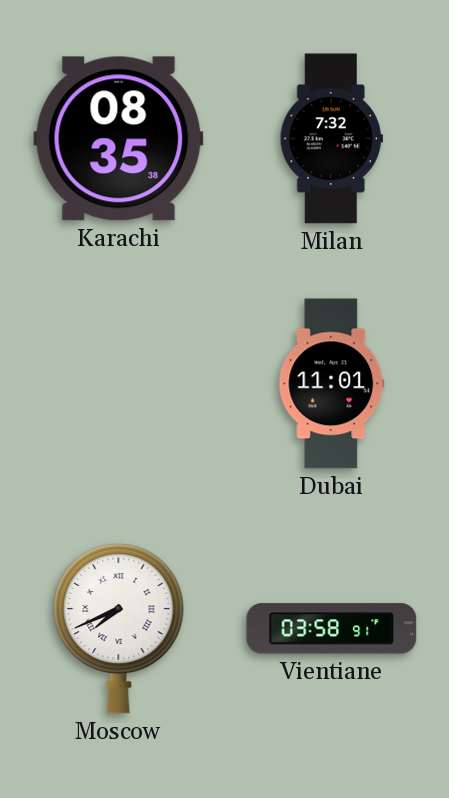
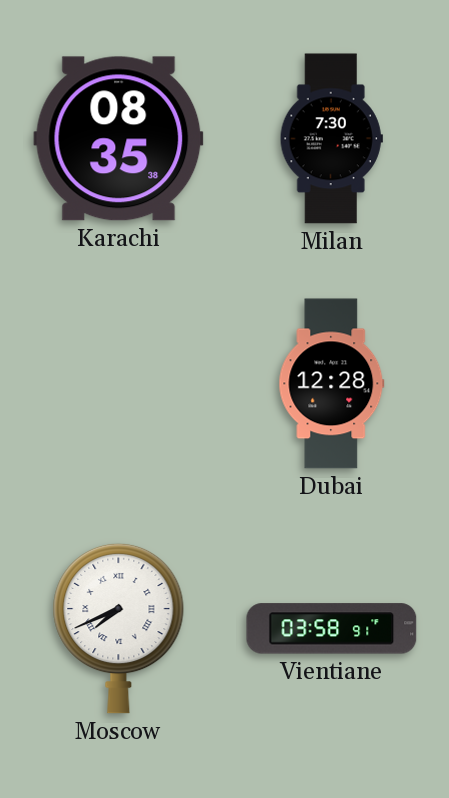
Milan: 7:32 -> 7:30
Dubai: 11:01 -> 12:28
